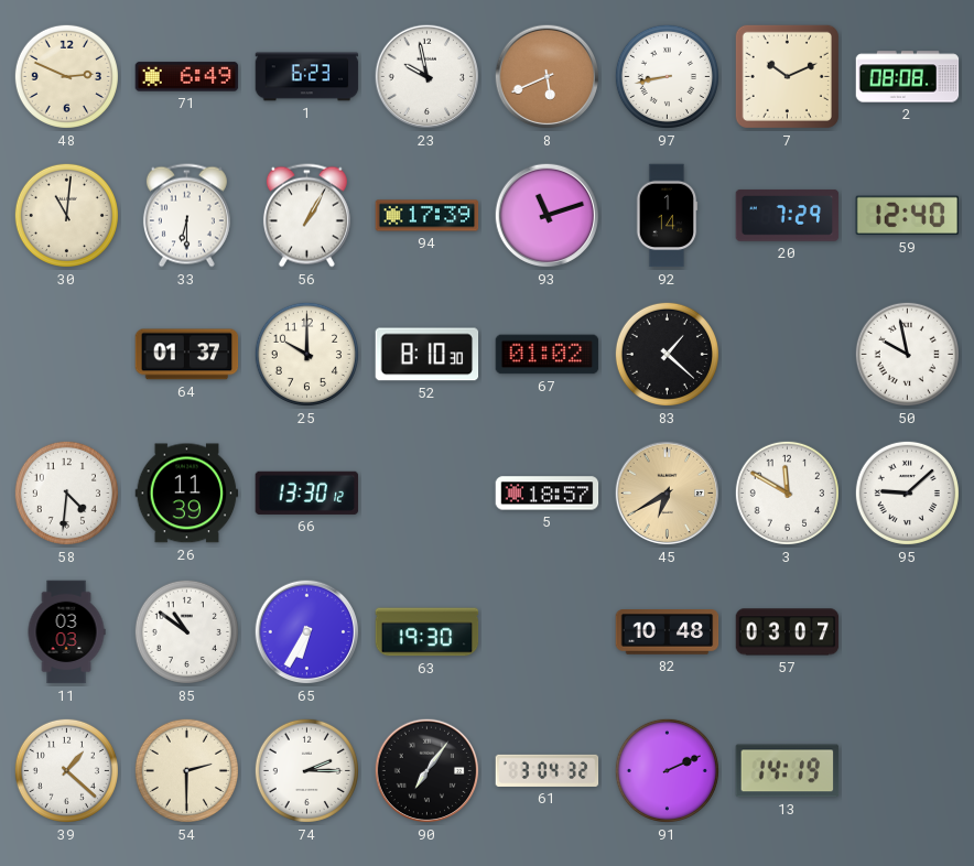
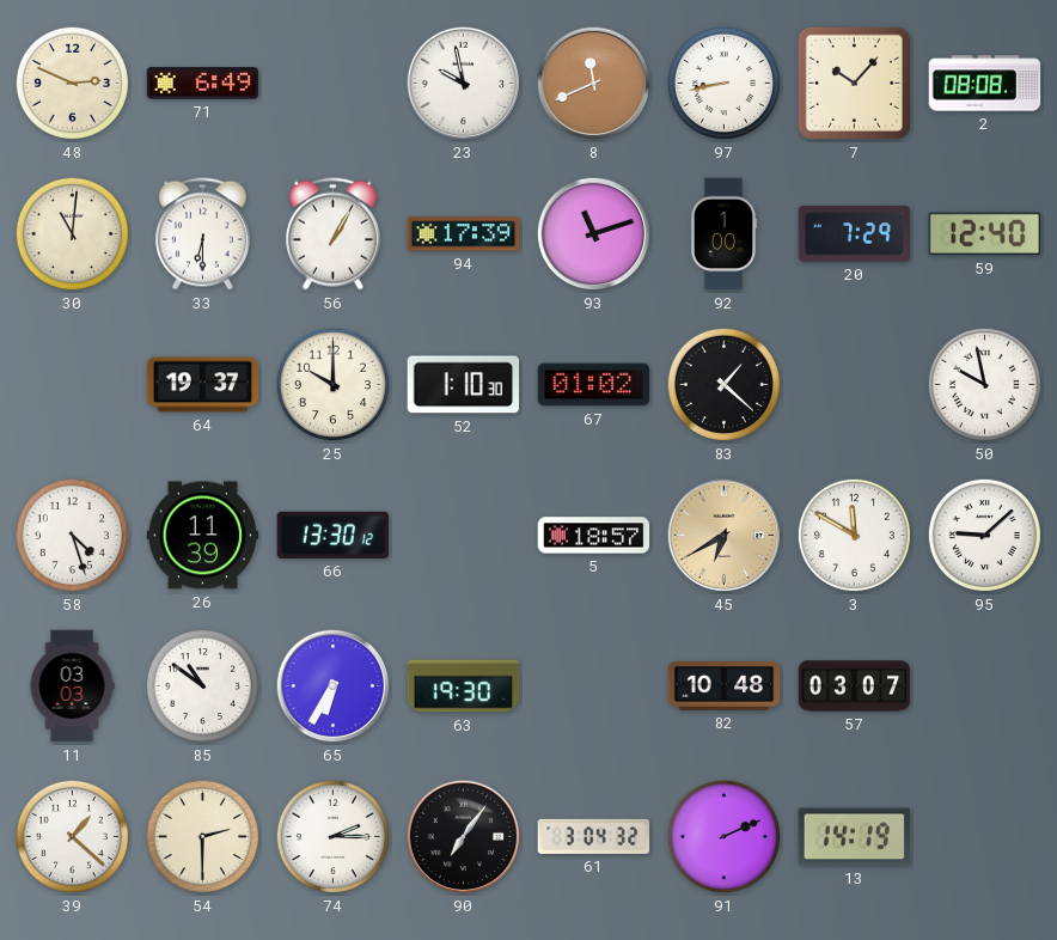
1: 6:23 -> none
8: 5:41 -> 11:41
7: 10:11 -> 10:07
92: 1:14 -> 1:00
64: 01:37 -> 19:37
52: 8:10 -> 1:10
58: 4:31 -> 4:27
